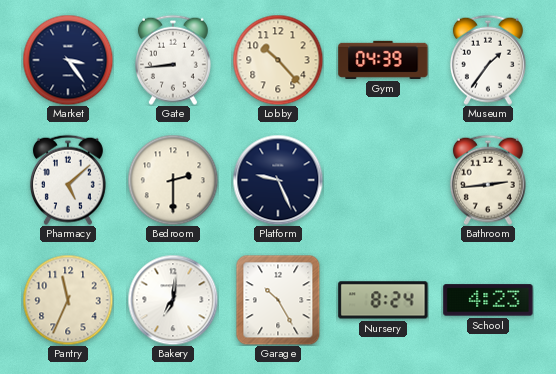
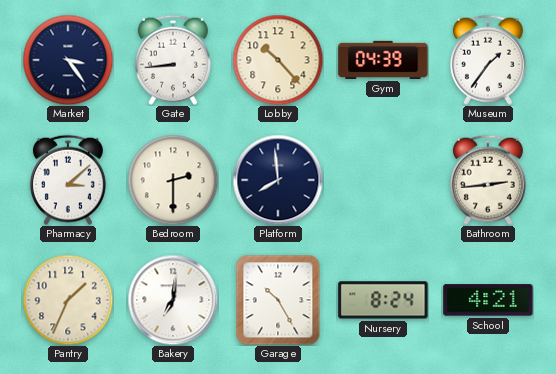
Pharmacy: 5:08 -> 3:08
Platform: 9:26 -> 7:59
Pantry: 11:34 -> 1:34
School: 4:23 -> 4:21
